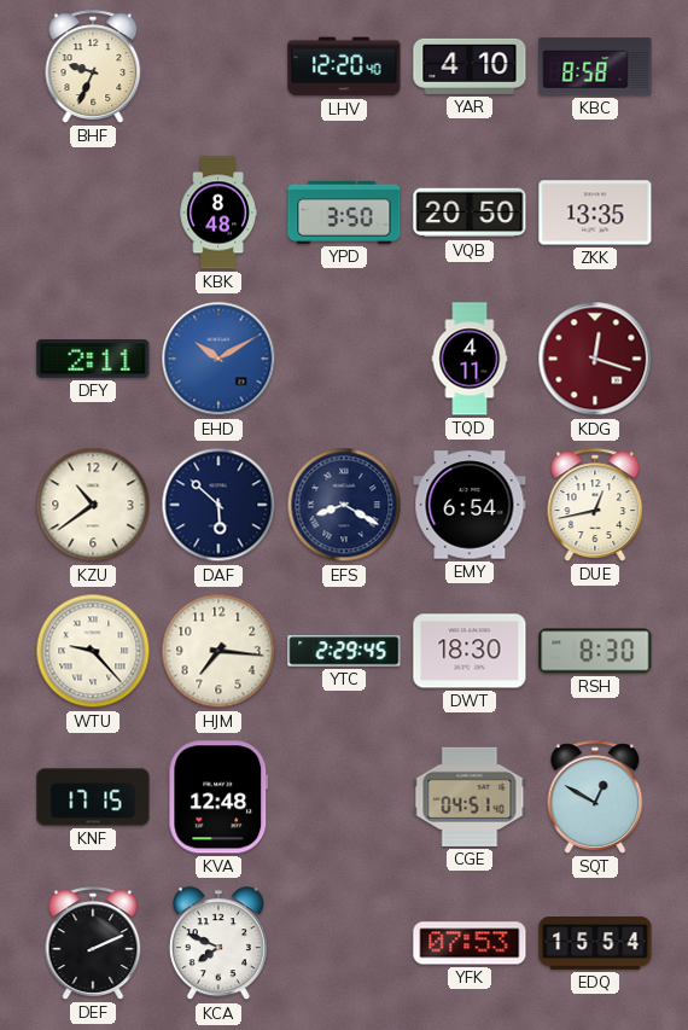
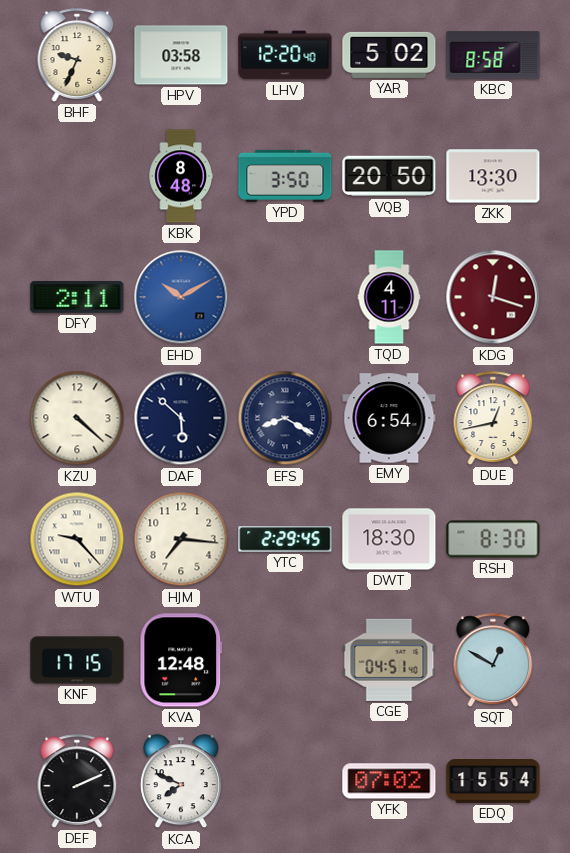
HPV: none -> 03:58
YAR: 4:10 -> 5:02
ZKK: 13:35 -> 13:30
KZU: 10:39 -> 4:22
YFK: 07:53 -> 07:02
